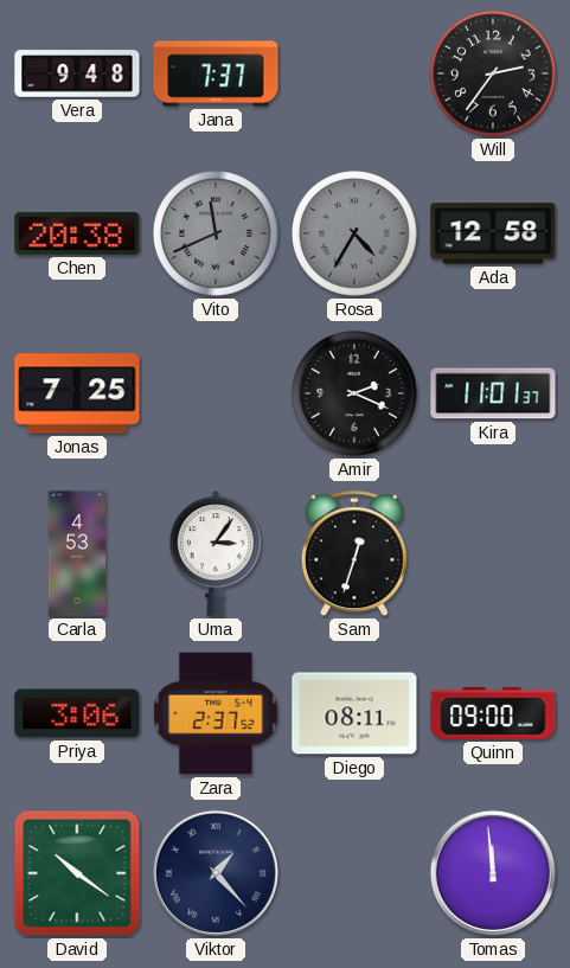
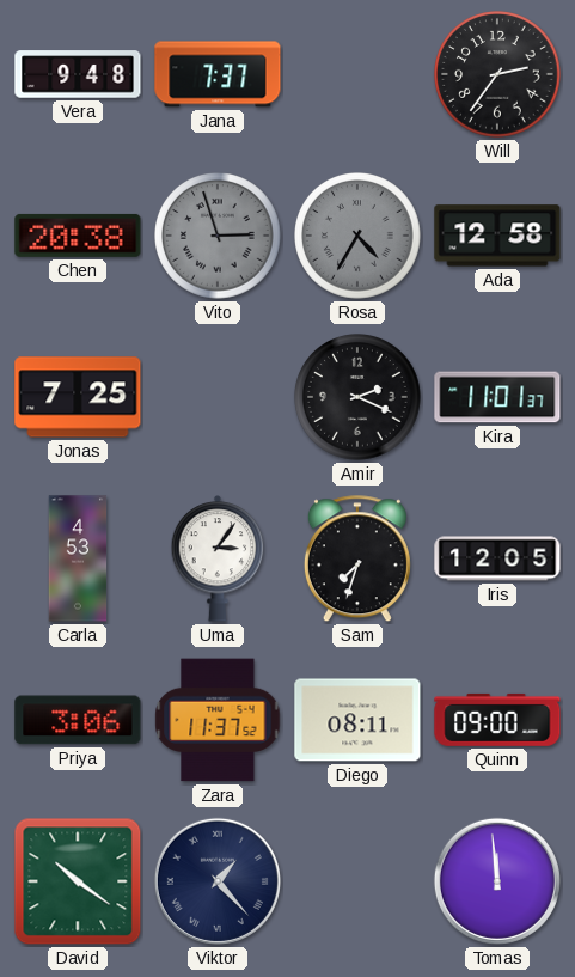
Vito: 11:41 -> 2:57
Sam: 12:33 -> 7:33
Iris: none -> 12:05
Zara: 2:37 -> 11:37
